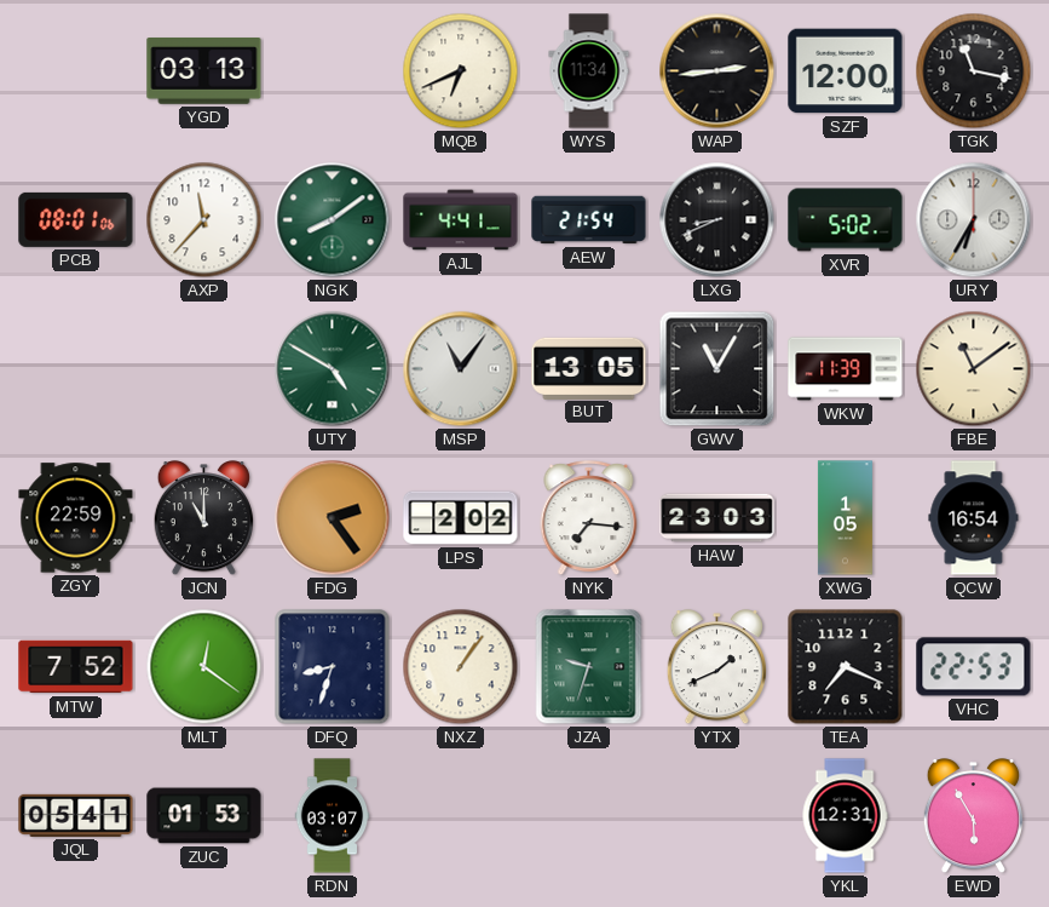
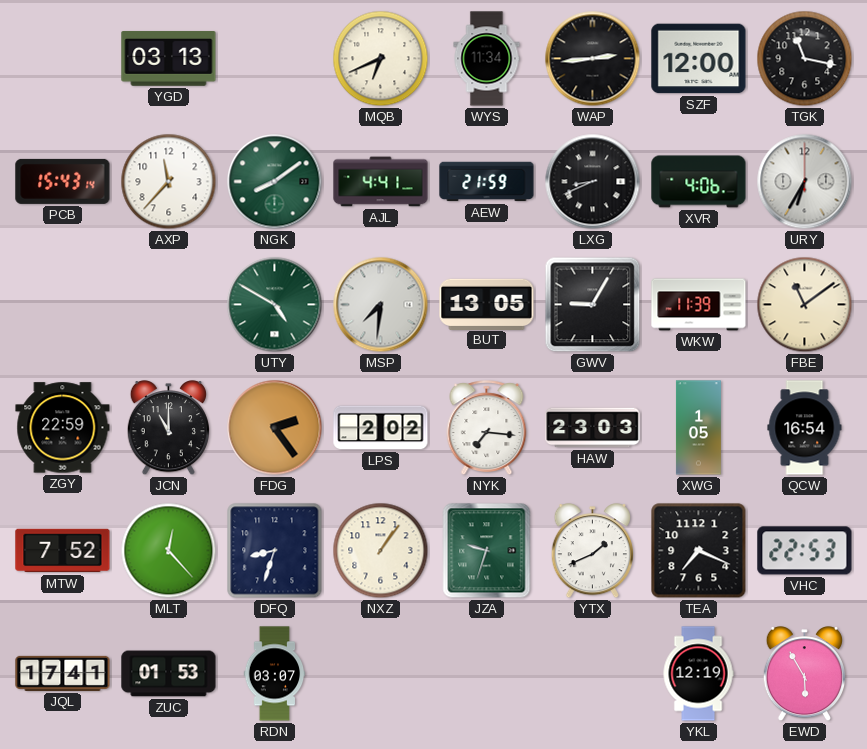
PCB: 08:01 -> 15:43
AEW: 21:54 -> 21:59
XVR: 5:02 -> 4:06
MSP: 11:06 -> 7:31
GWV: 11:05 -> 9:05
MLT: 12:21 -> 12:23
JQL: 05:41 -> 17:41
YKL: 12:31 -> 12:19
